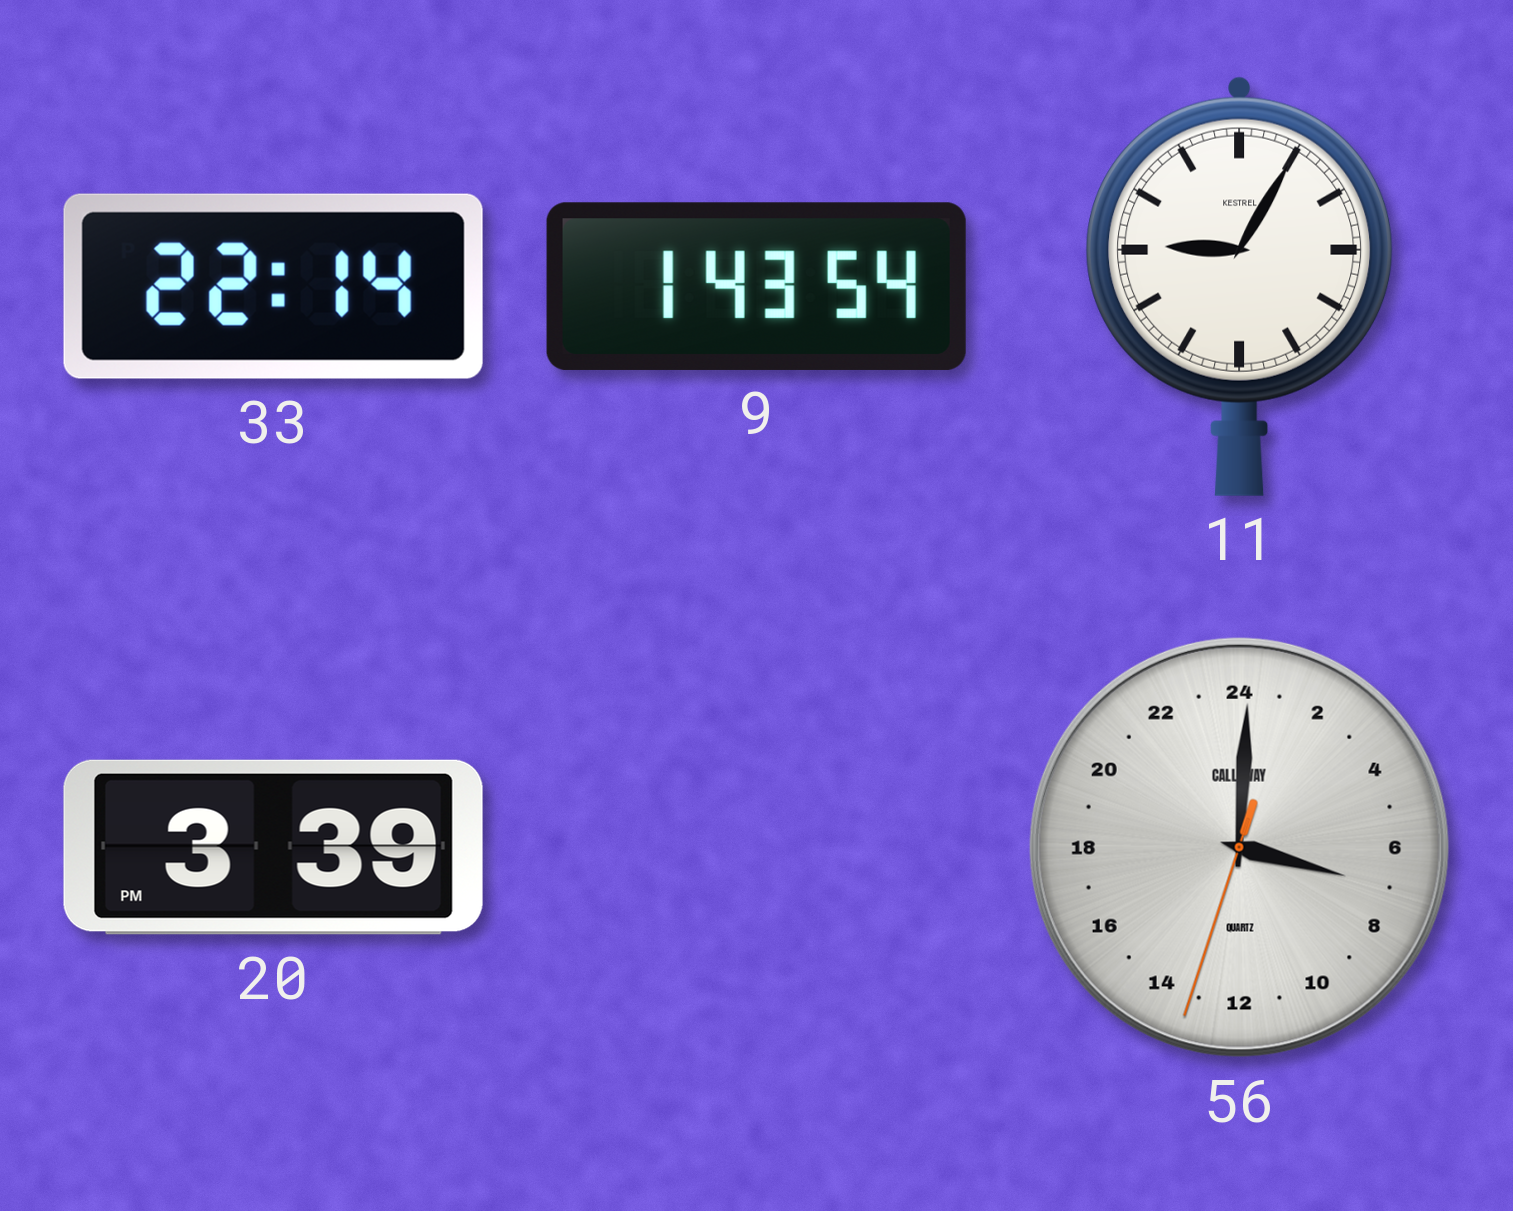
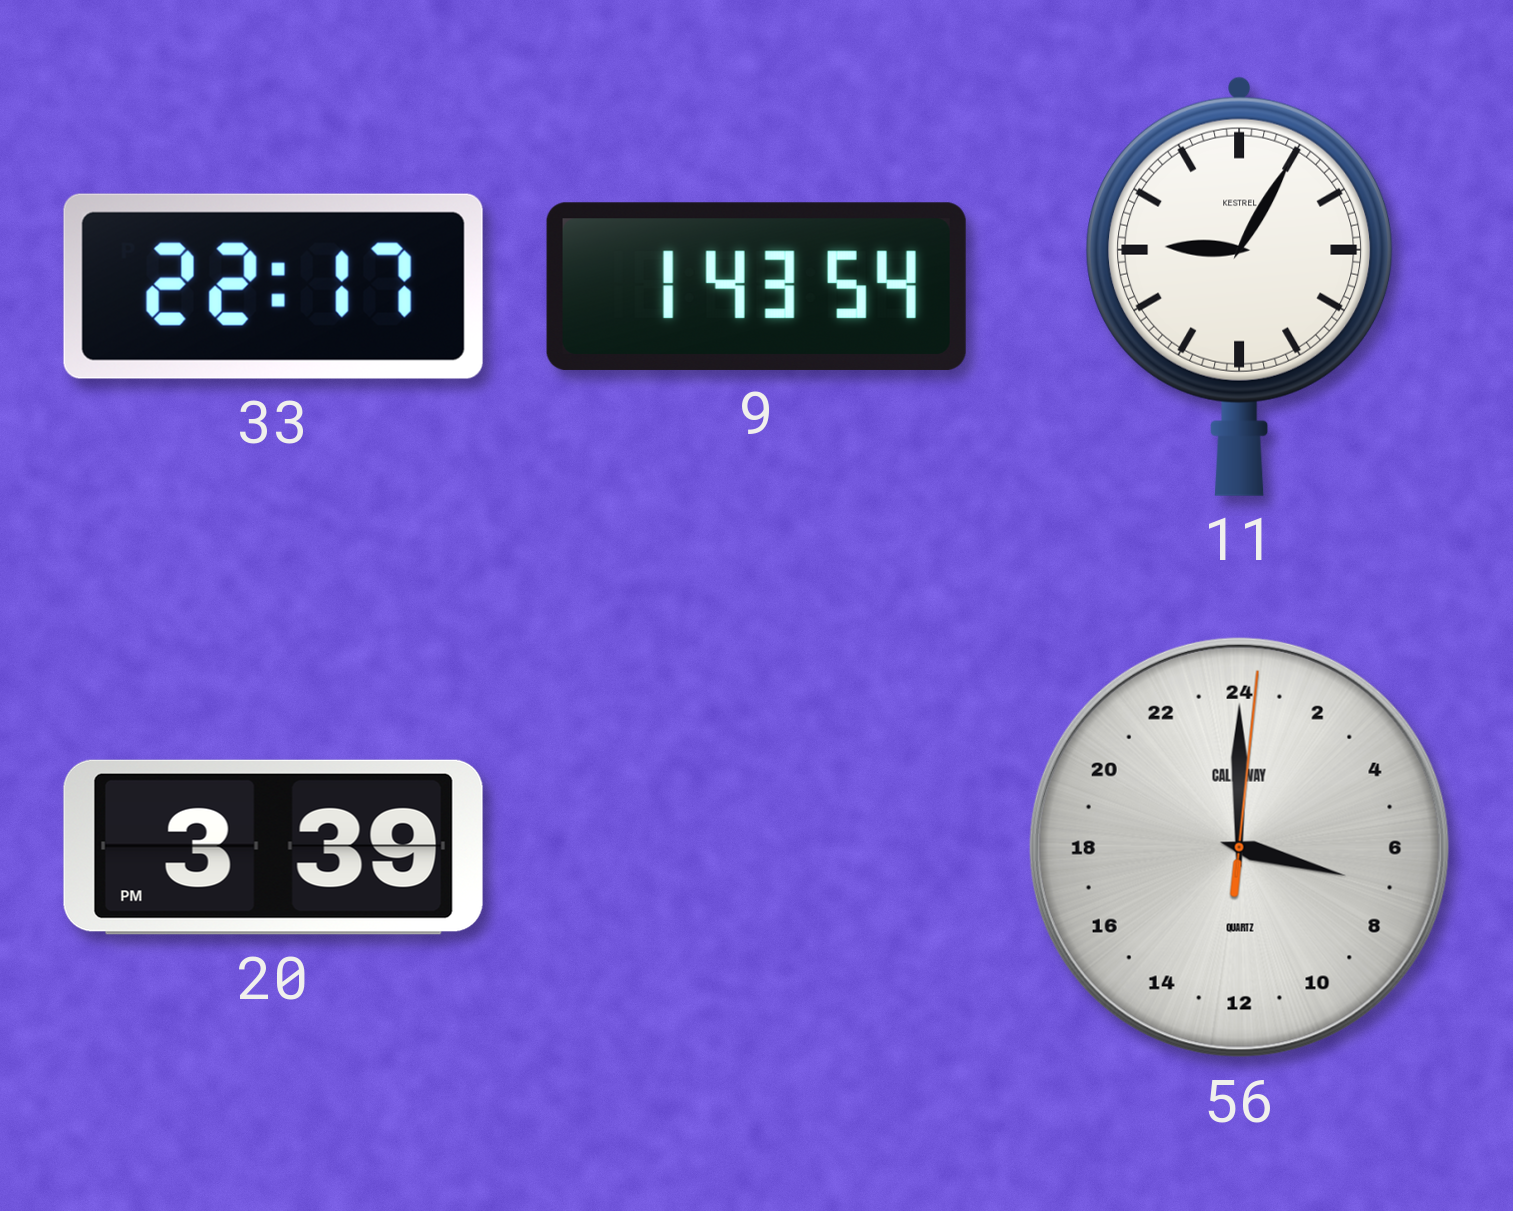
33: 22:14 -> 22:17
56: 7:00:33 -> 7:00:01
